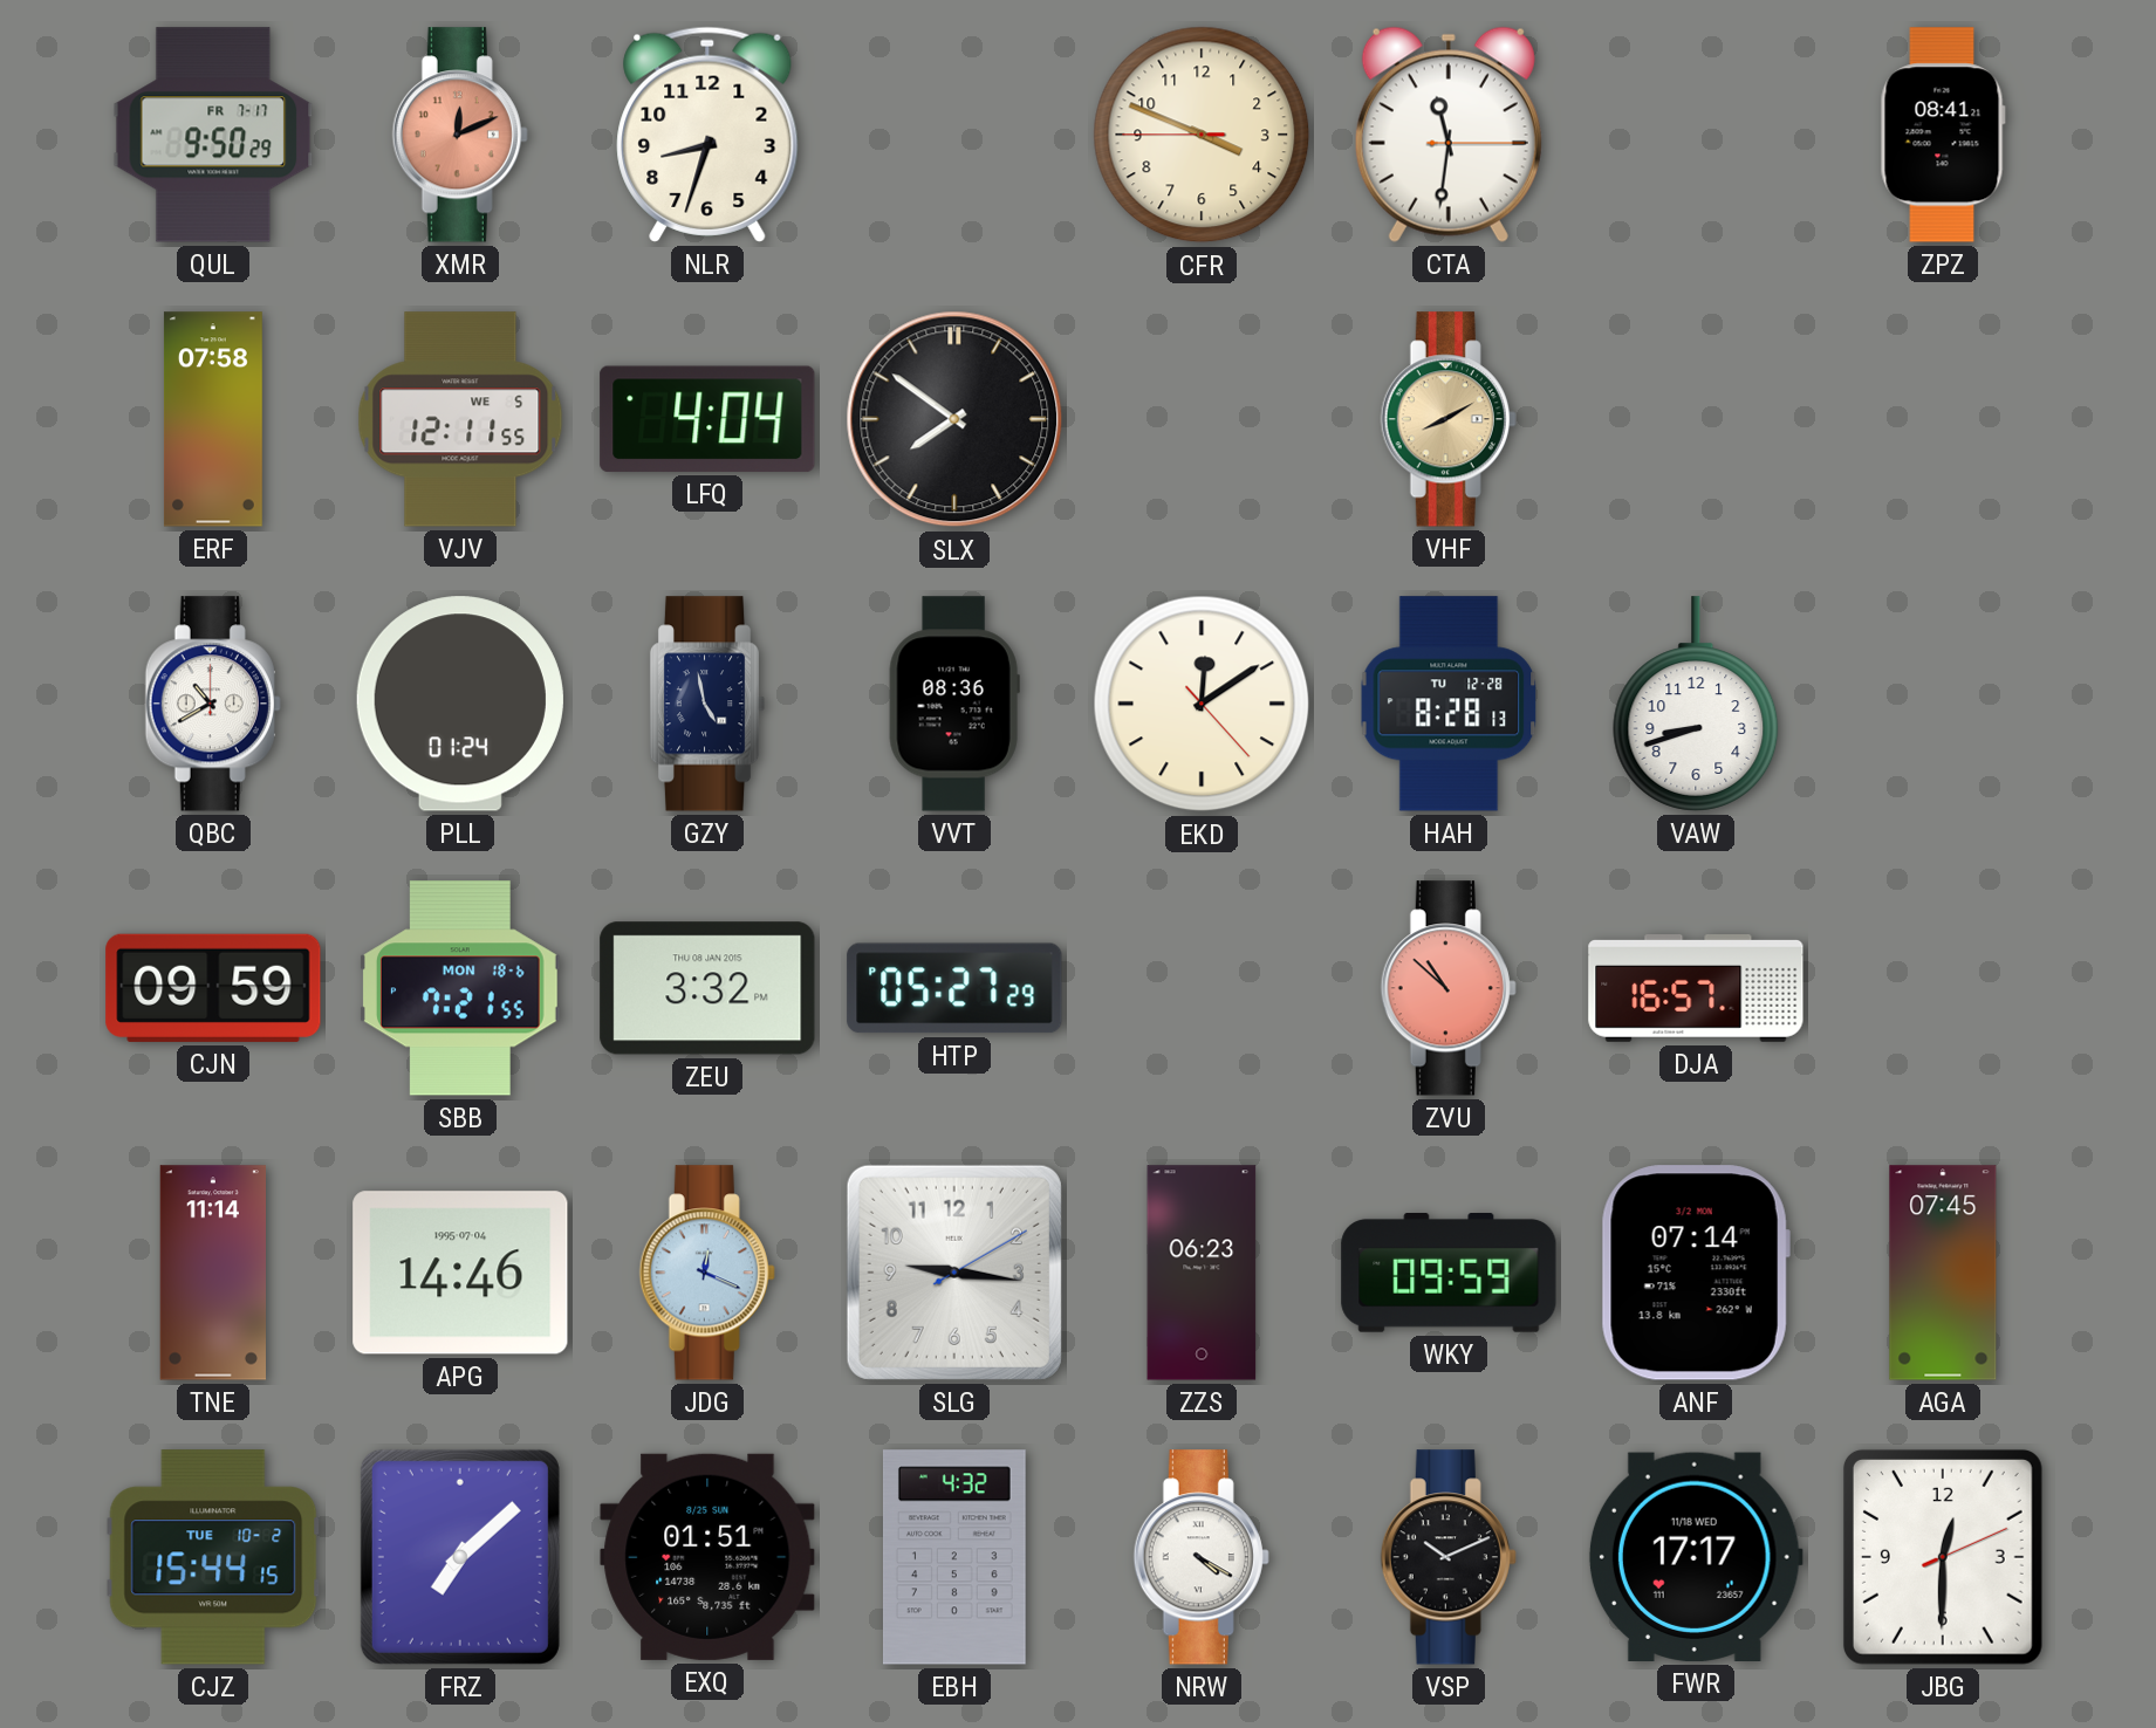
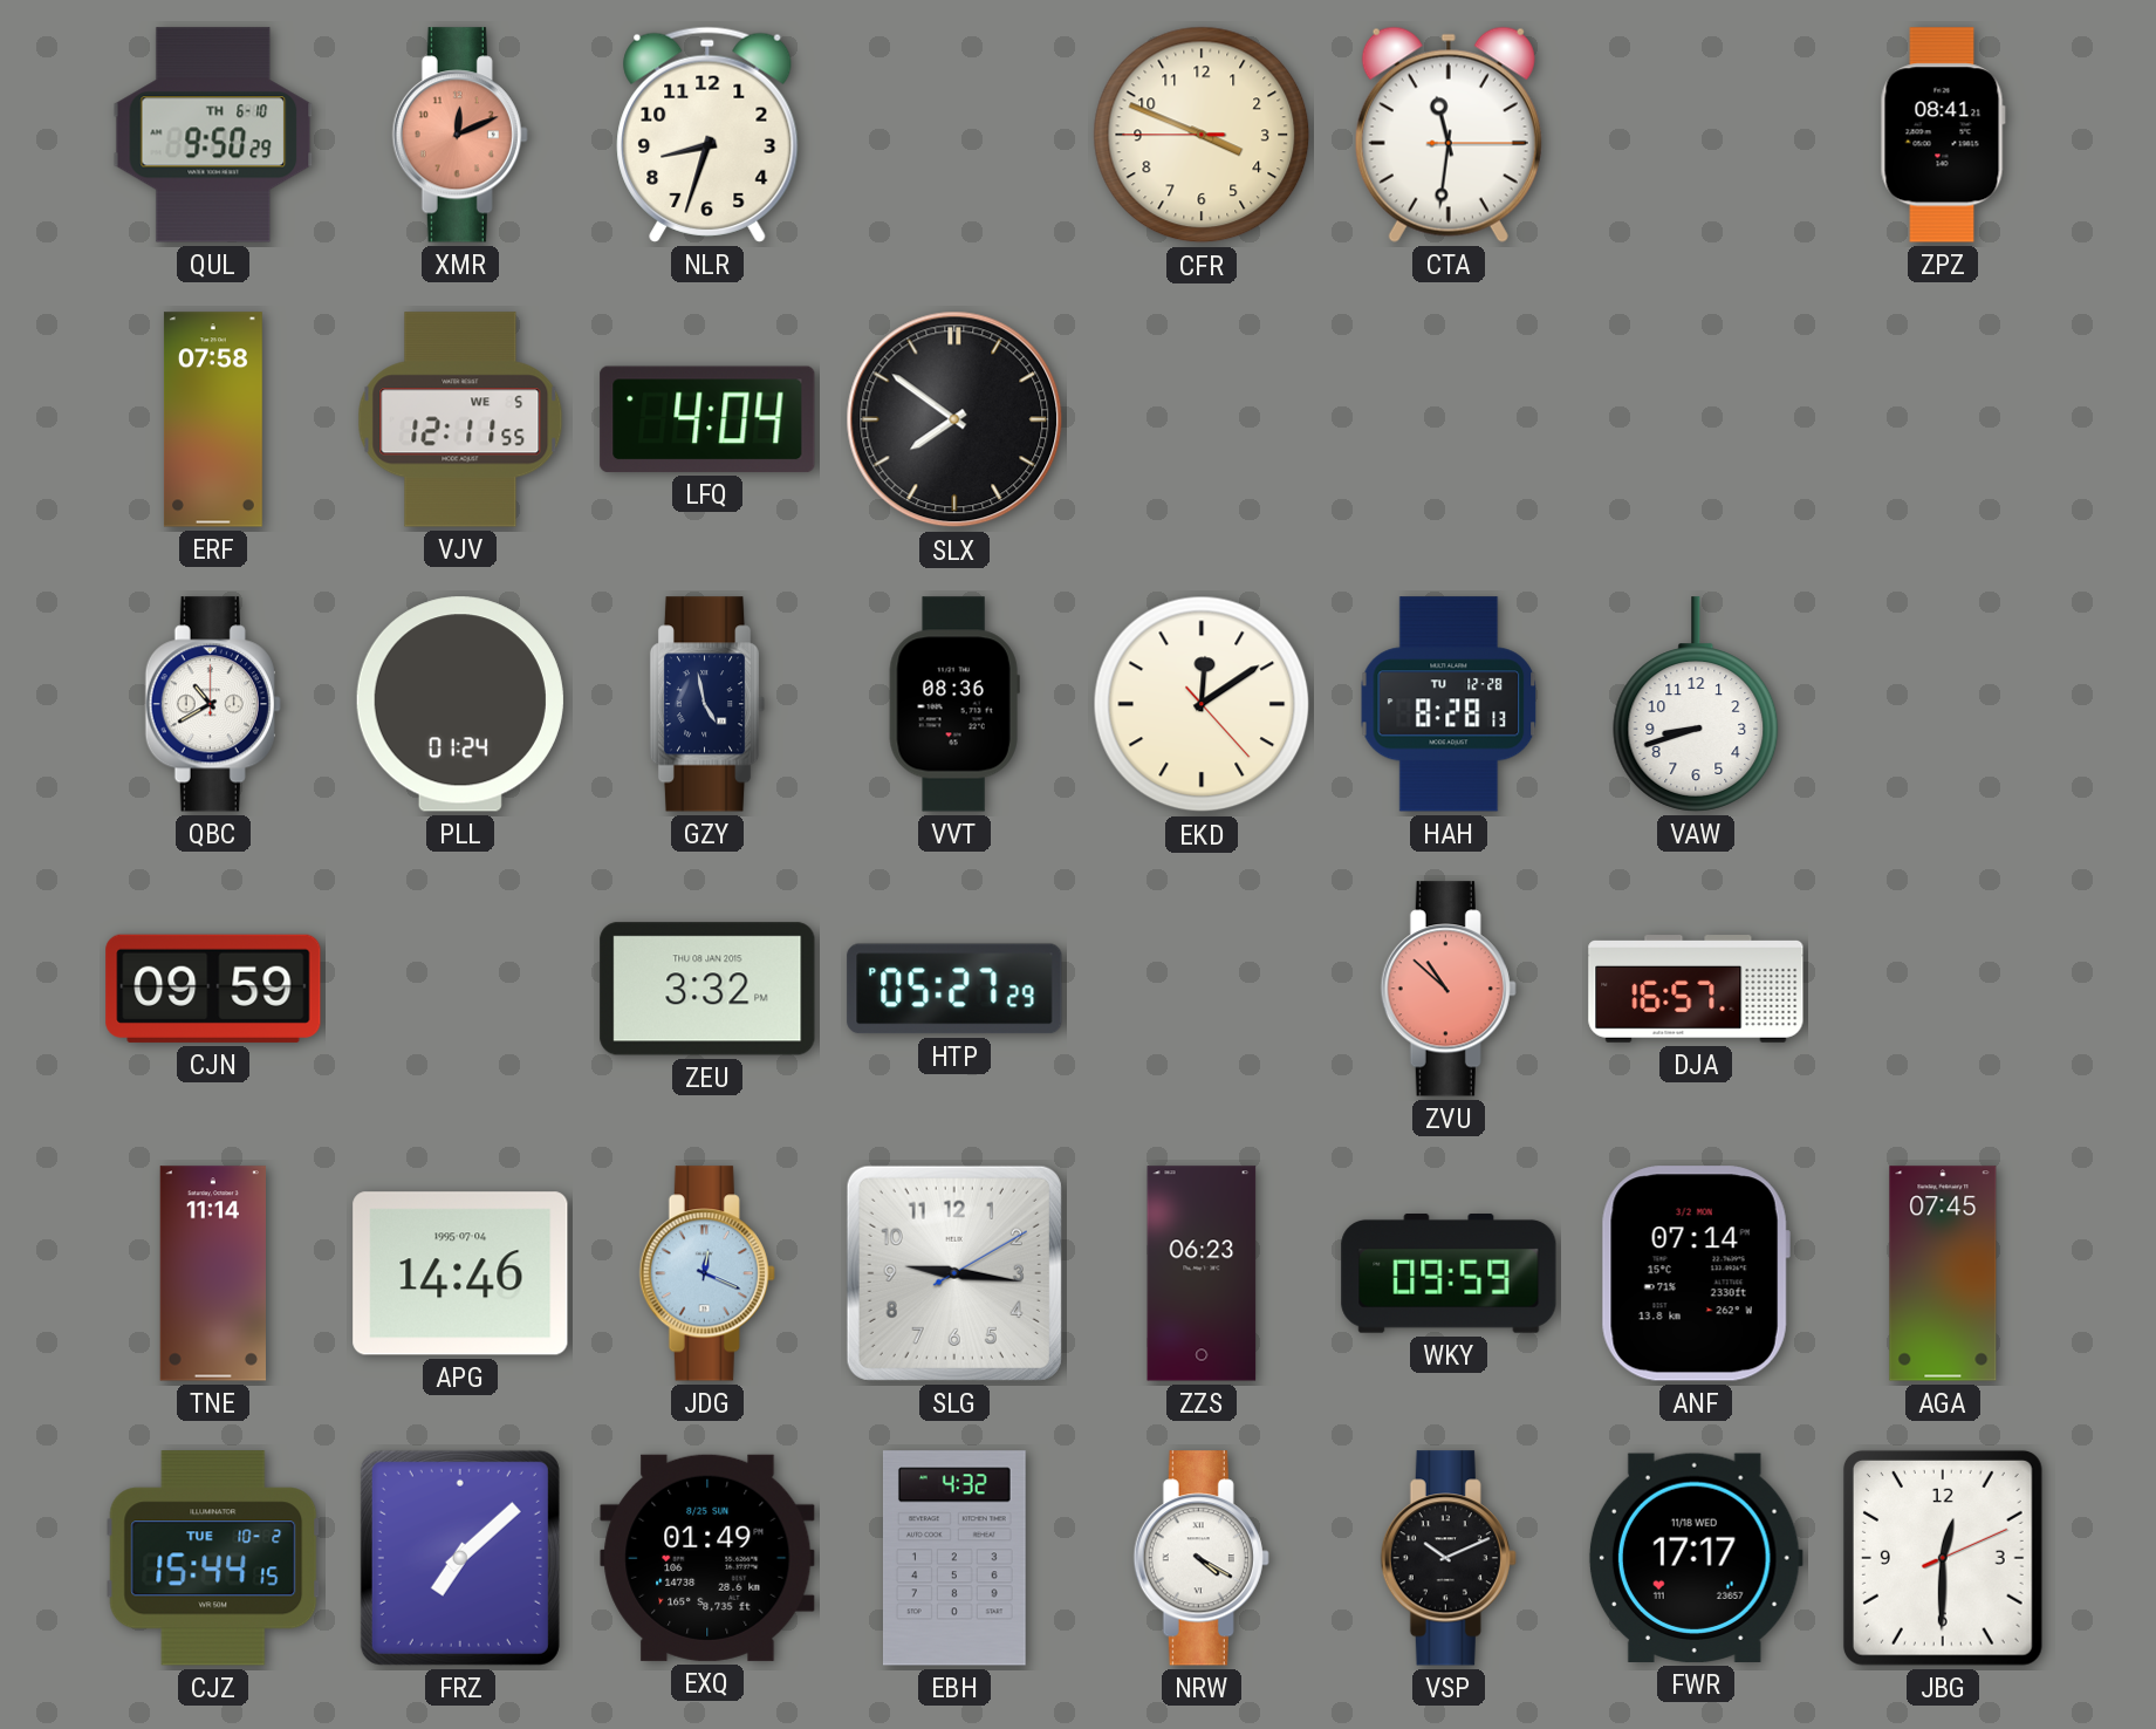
QUL date: FR 7-17 -> TH 6-10
VHF: 8:10 -> none
SBB: 7:21 -> none
EXQ: 01:51 -> 01:49
